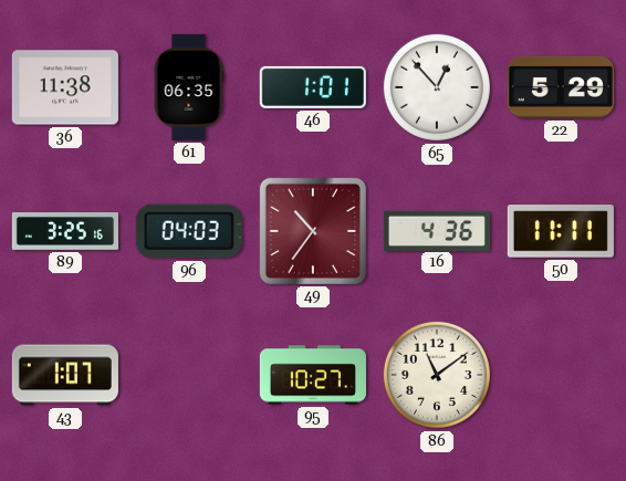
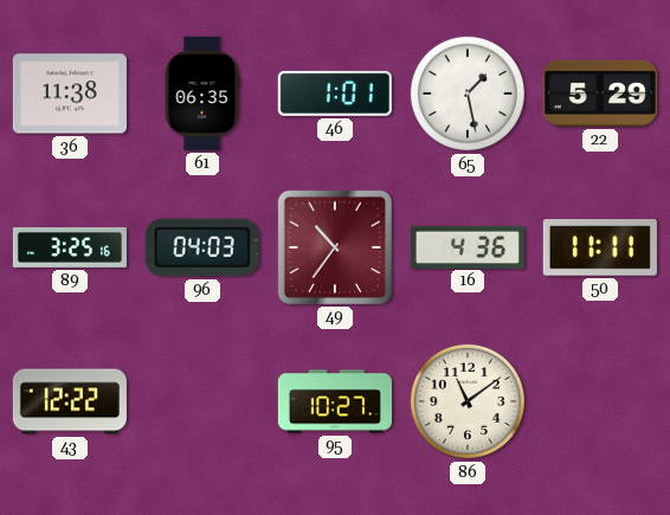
65: 12:53 -> 1:28
43: 1:07 -> 12:22
